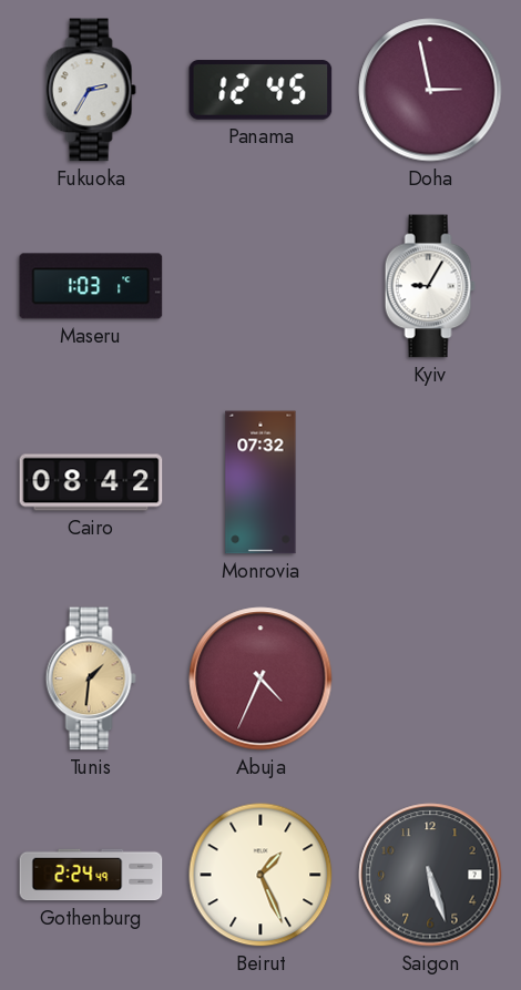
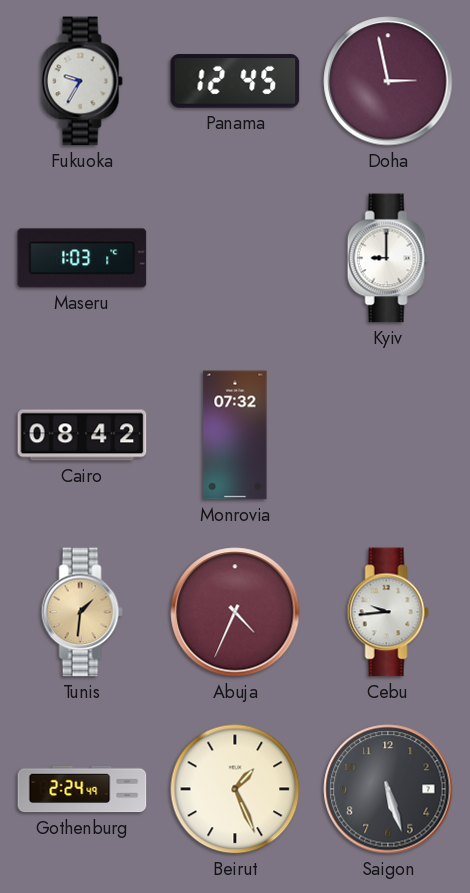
Fukuoka: 2:35 -> 9:35
Kyiv: 9:05 -> 9:00
Cebu: none -> 9:44
